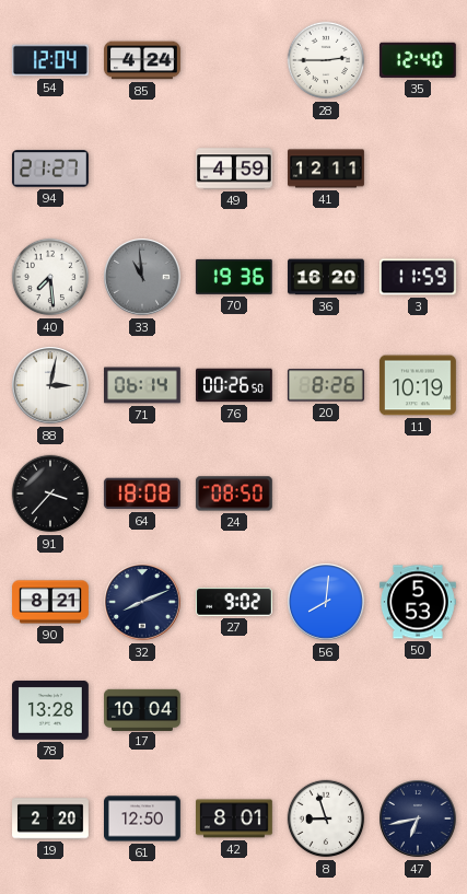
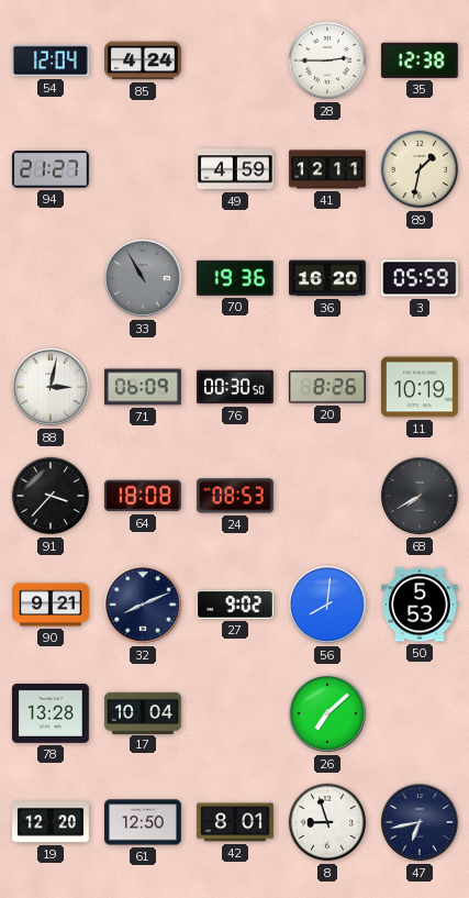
35: 12:40 -> 12:38
89: none -> 1:32
40: 7:29 -> none
33: 10:59 -> 10:55
3: 11:59 -> 05:59
71: 06:14 -> 06:09
76: 00:26 -> 00:30
24: 08:50 -> 08:53
68: none -> 7:40
90: 8:21 -> 9:21
26: none -> 7:08
19: 2:20 -> 12:20
